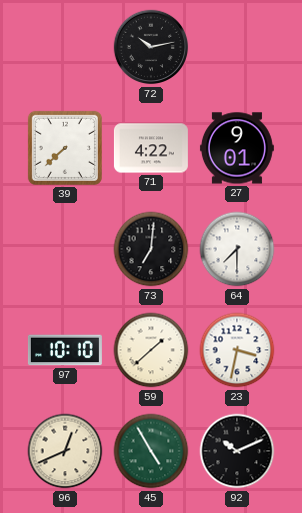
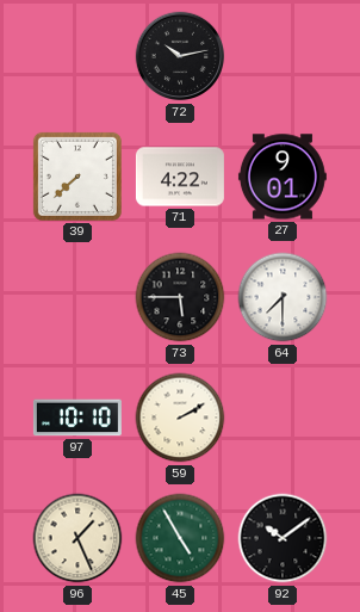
73: 7:01 -> 5:45
59: 1:38 -> 2:10
23: 3:32 -> none
96: 12:41 -> 1:26
92: 10:11 -> 10:09
